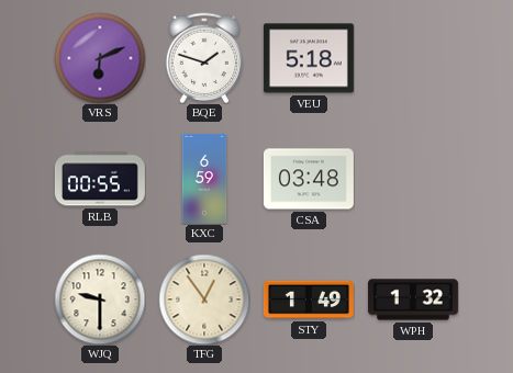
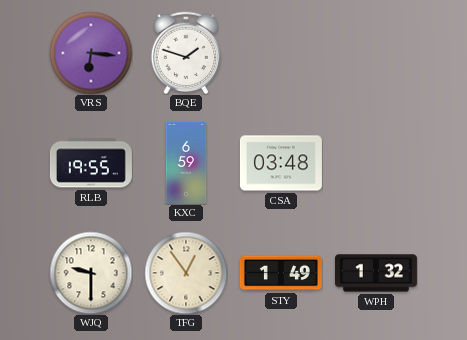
VRS: 6:11 -> 6:16
VEU: 5:18 -> none
RLB: 00:55 -> 19:55
